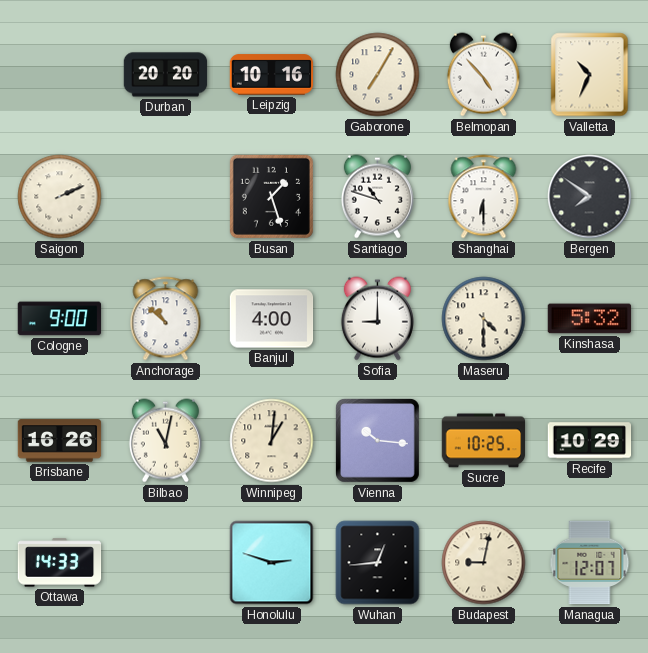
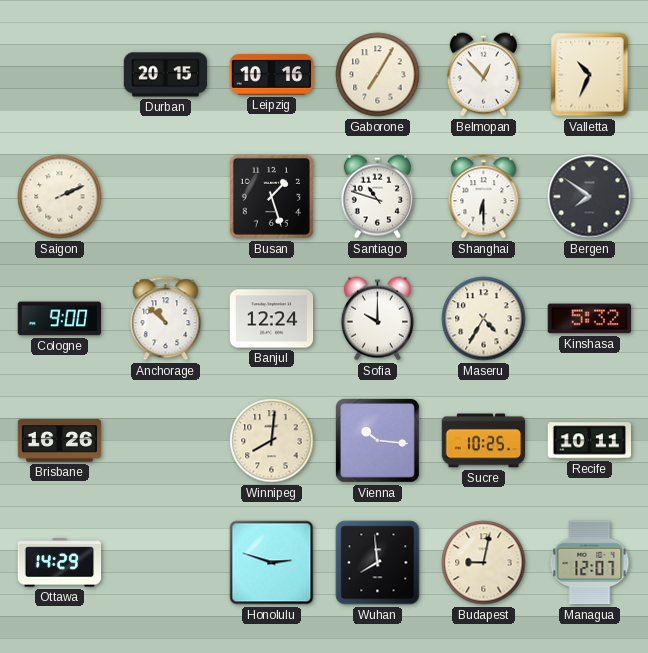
Durban: 20:20 -> 20:15
Belmopan: 4:53 -> 12:53
Banjul: 4:00 -> 12:24
Sofia: 9:00 -> 10:00
Maseru: 4:30 -> 4:35
Bilbao: 11:02 -> none
Winnipeg: 1:01 -> 8:01
Recife: 10:29 -> 10:11
Ottawa: 14:33 -> 14:29
Wuhan: 12:44 -> 7:59
